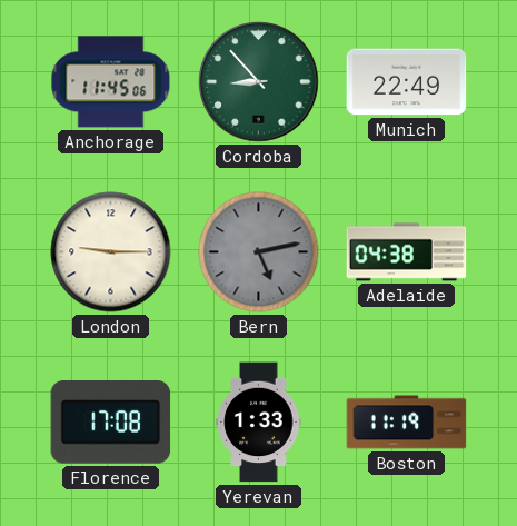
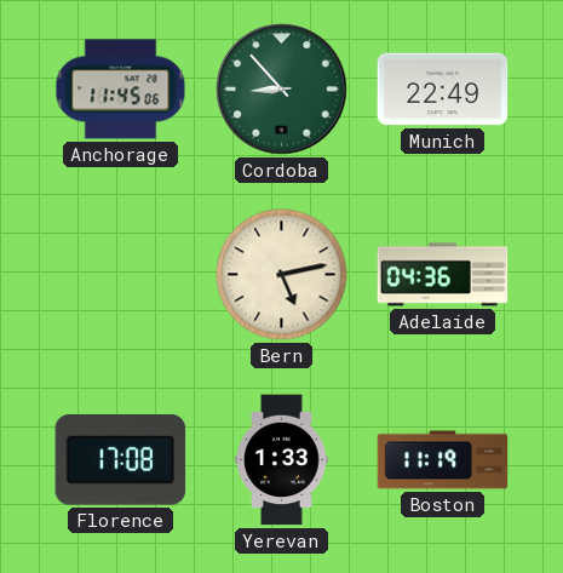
London: 9:15 -> none
Bern dial: grey -> cream
Adelaide: 04:38 -> 04:36
